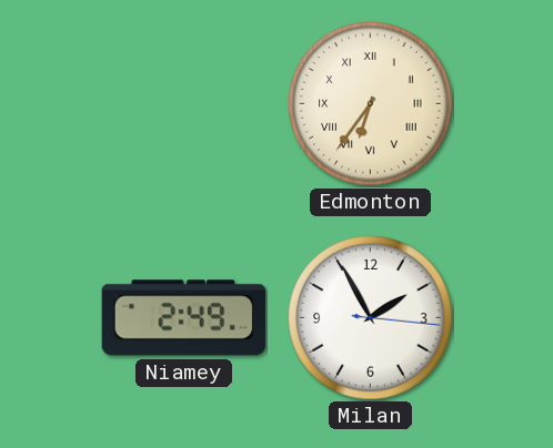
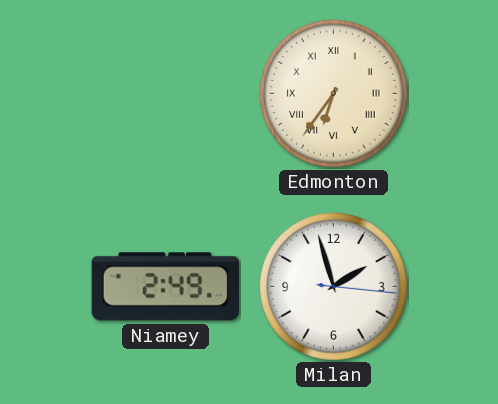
Milan: 1:55 -> 1:57
